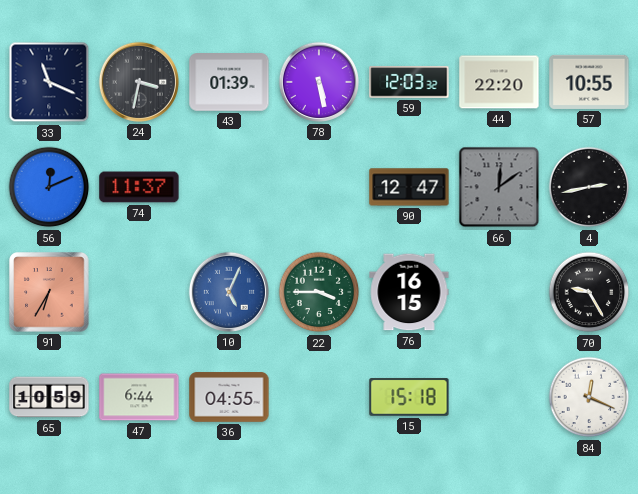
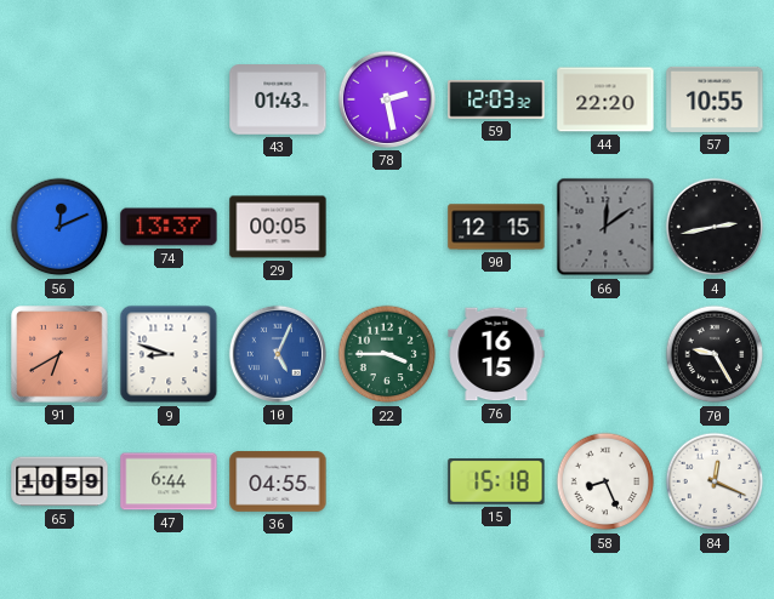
33: 11:19 -> none
24: 3:32 -> none
43: 01:39 -> 01:43
78: 5:28 -> 2:28
74: 11:37 -> 13:37
29: none -> 00:05
90: 12:47 -> 12:15
91: 6:35 -> 6:40
9: none -> 8:48
58: none -> 8:26
